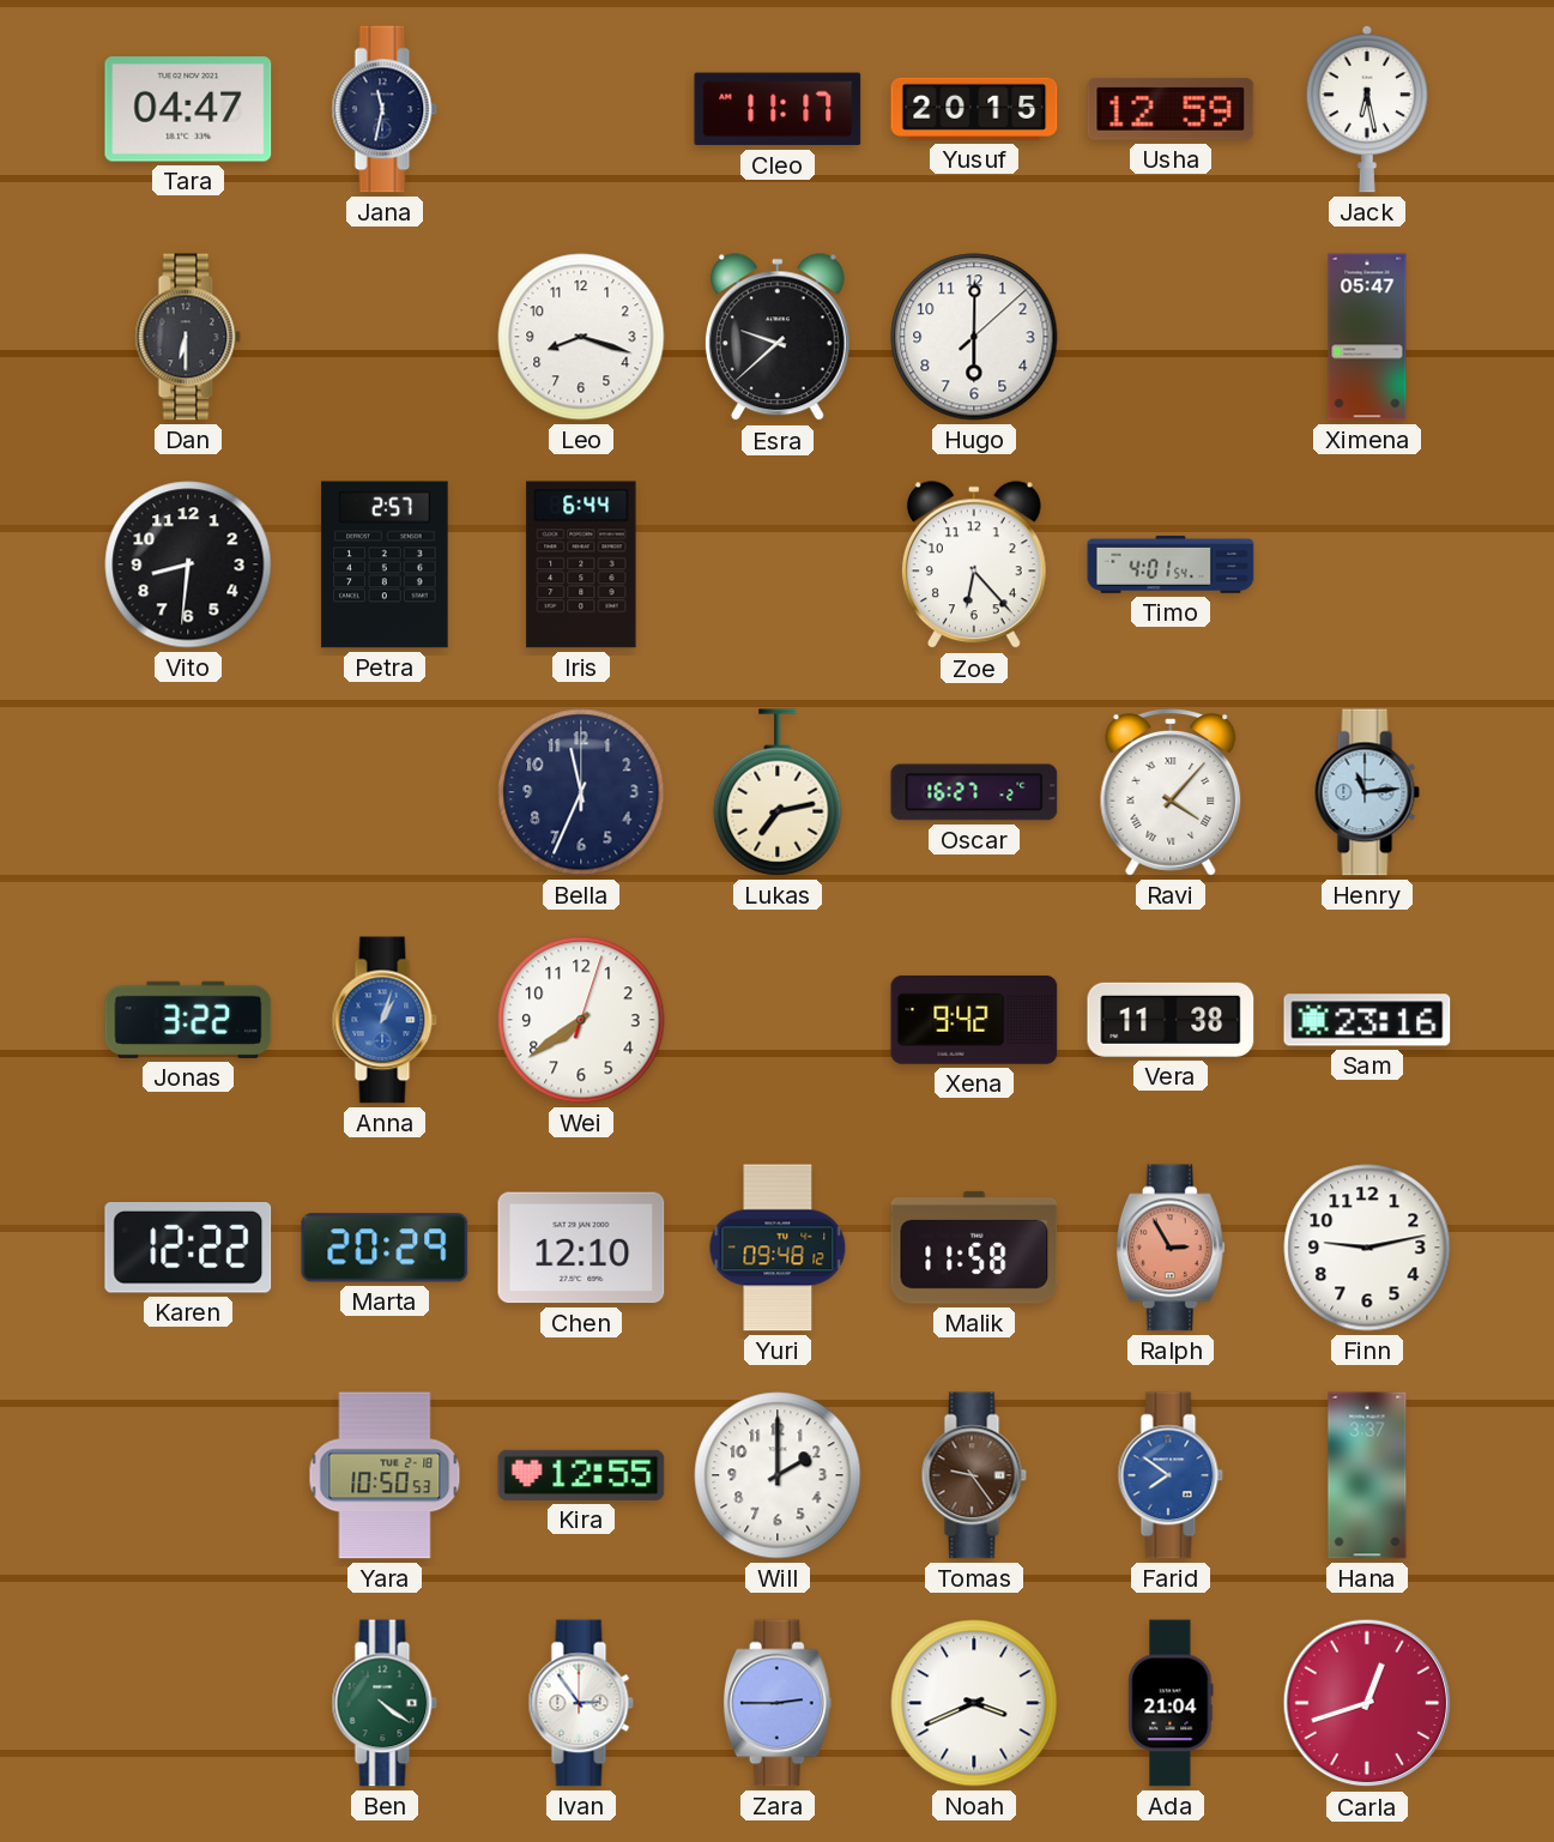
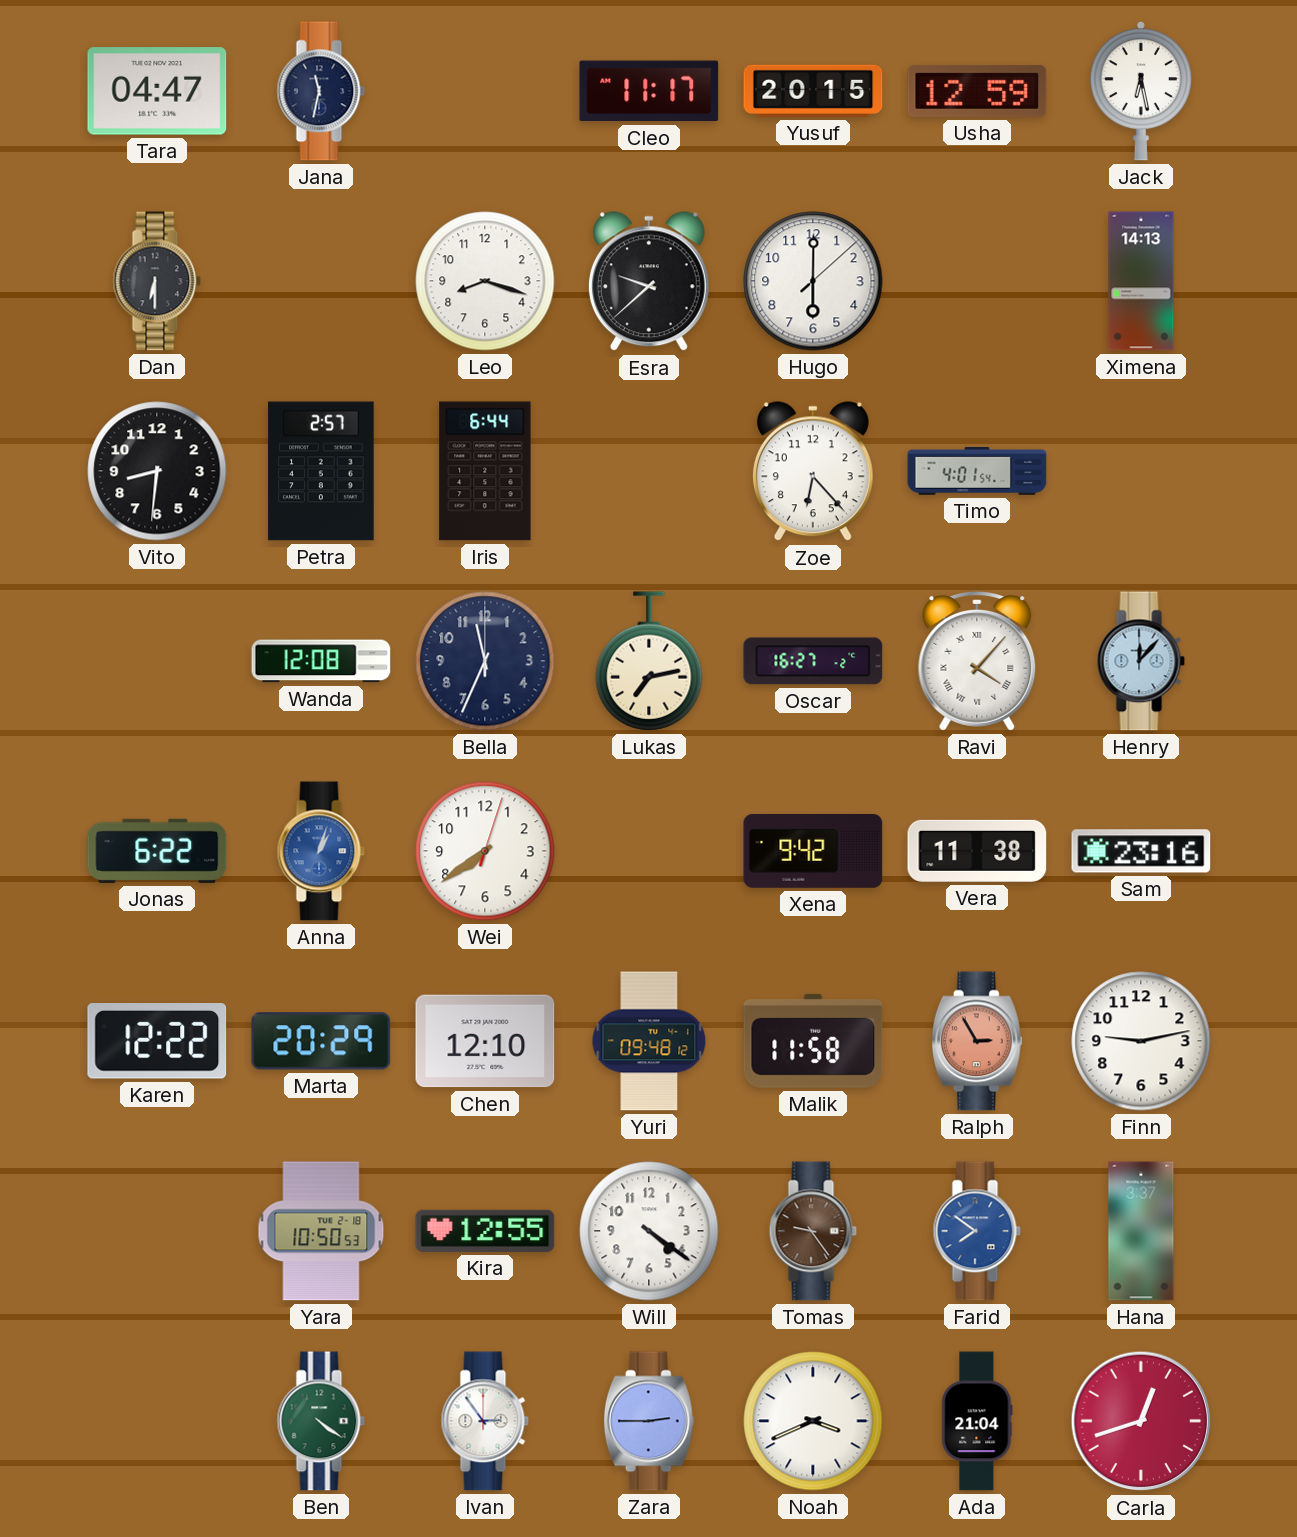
Ximena: 05:47 -> 14:13
Wanda: none -> 12:08
Henry: 11:14 -> 12:07
Jonas: 3:22 -> 6:22
Will: 2:00 -> 4:21
